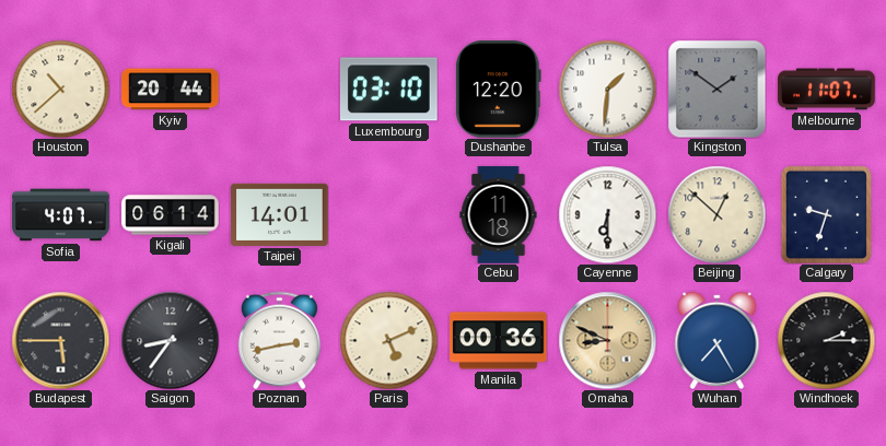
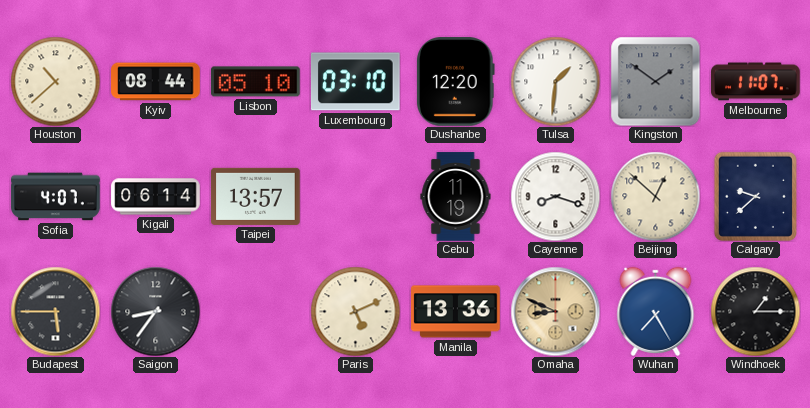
Kyiv: 20:44 -> 08:44
Lisbon: none -> 05:10
Taipei: 14:01 -> 13:57
Cebu: 11:18 -> 11:19
Cayenne: 6:30 -> 8:18
Calgary: 9:33 -> 9:38
Poznan: 2:43 -> none
Manila: 00:36 -> 13:36
Windhoek: 2:15 -> 1:15
